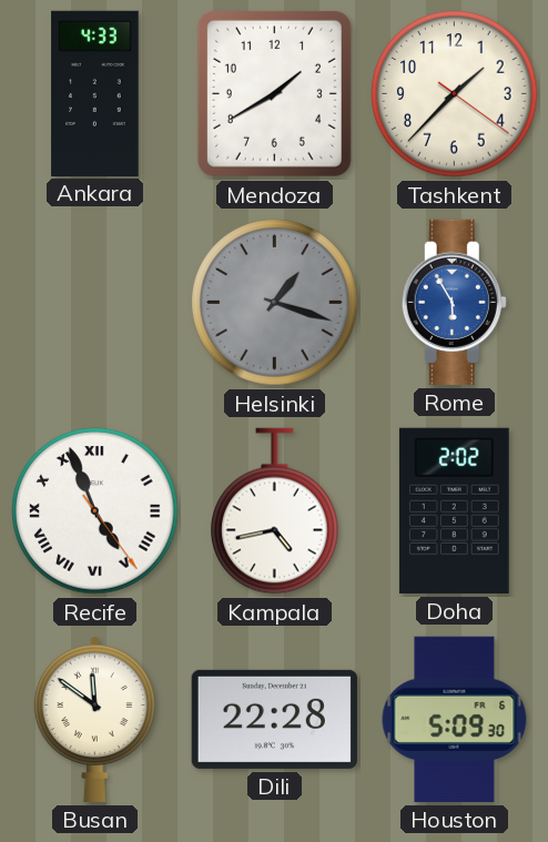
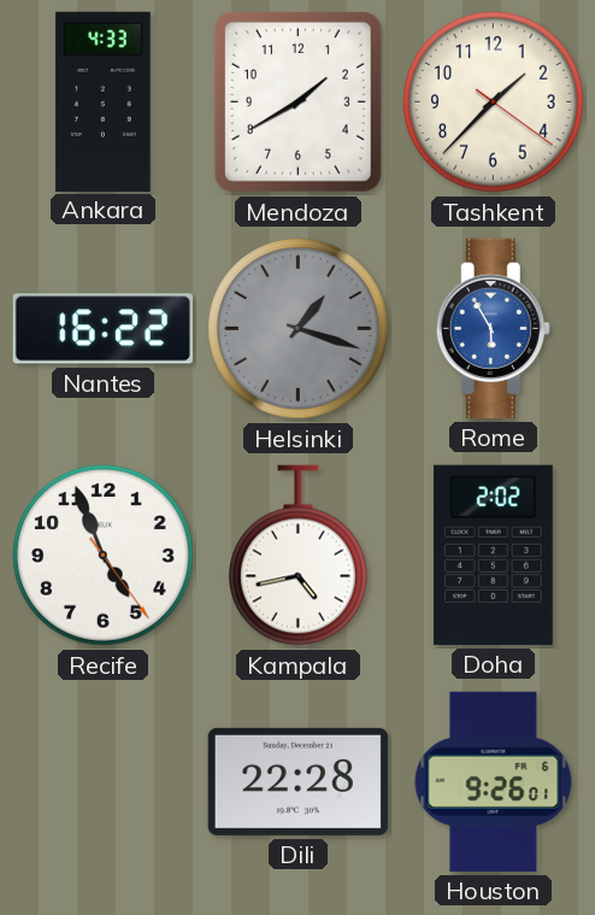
Nantes: none -> 16:22
Recife numerals: Roman -> Arabic
Busan: 11:51 -> none
Houston: 5:09 -> 9:26
